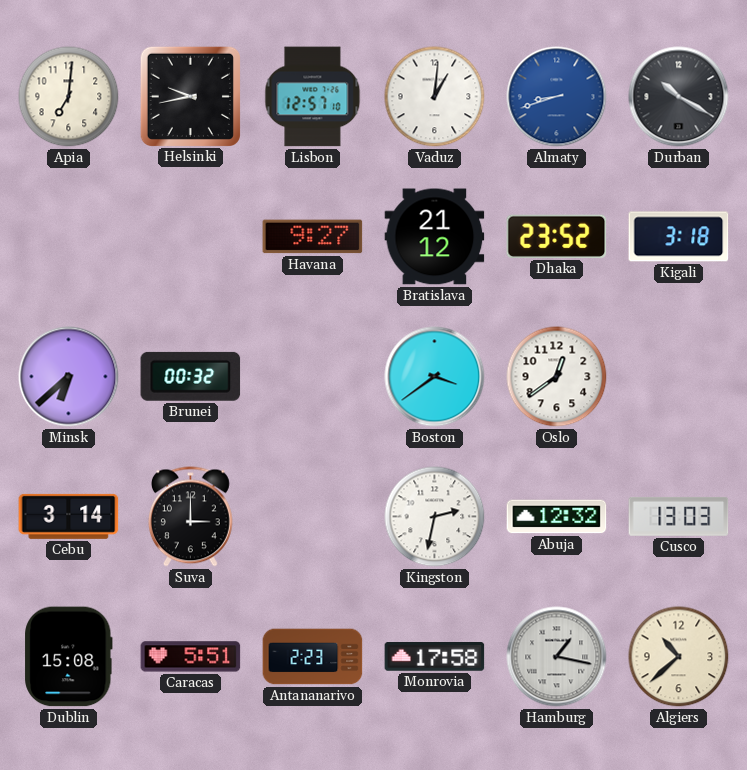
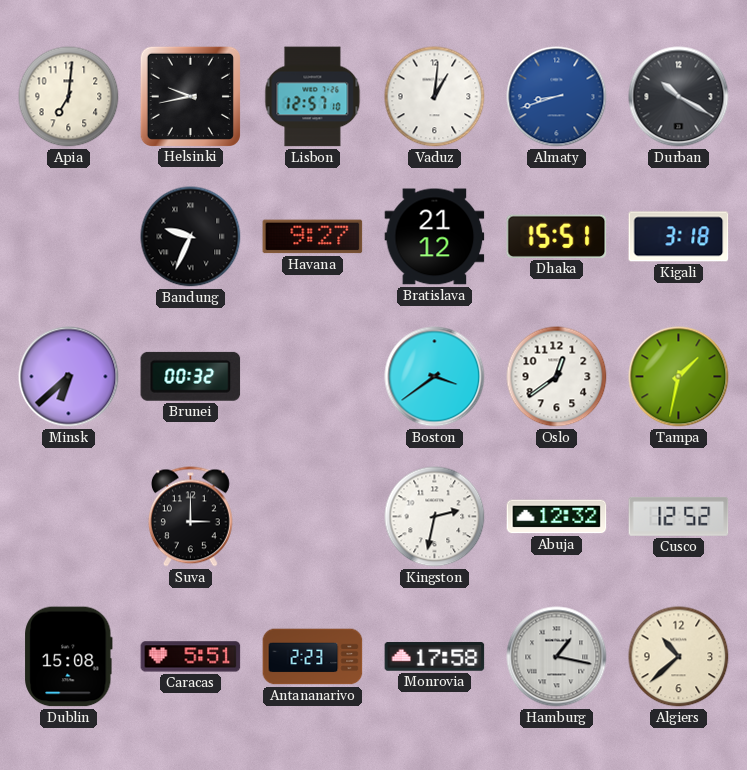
Bandung: none -> 9:34
Dhaka: 23:52 -> 15:51
Tampa: none -> 1:32
Cebu: 3:14 -> none
Cusco: 13:03 -> 12:52
